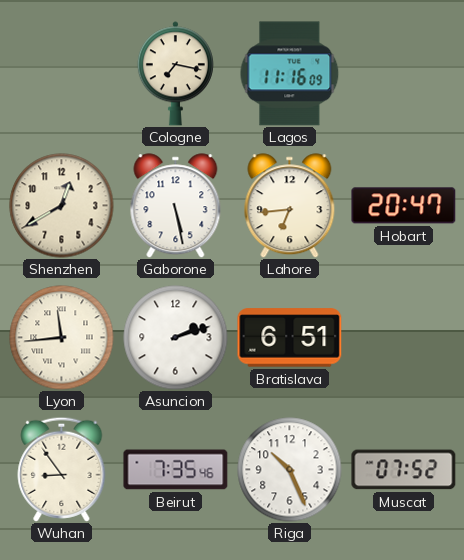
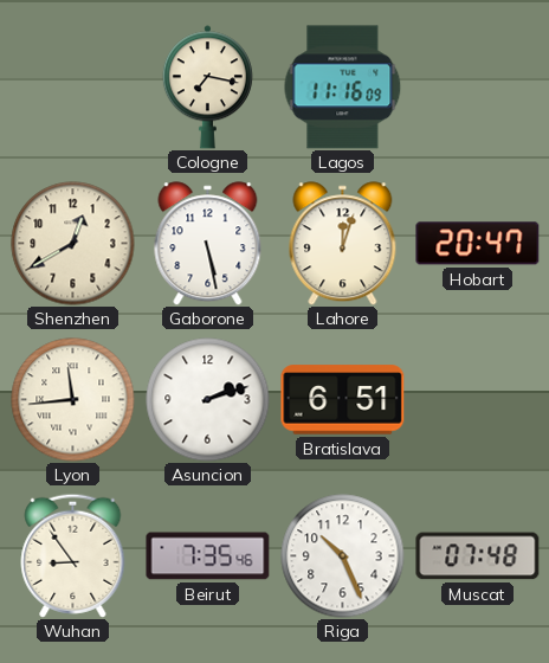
Lahore: 6:44 -> 12:03
Muscat: 07:52 -> 07:48
